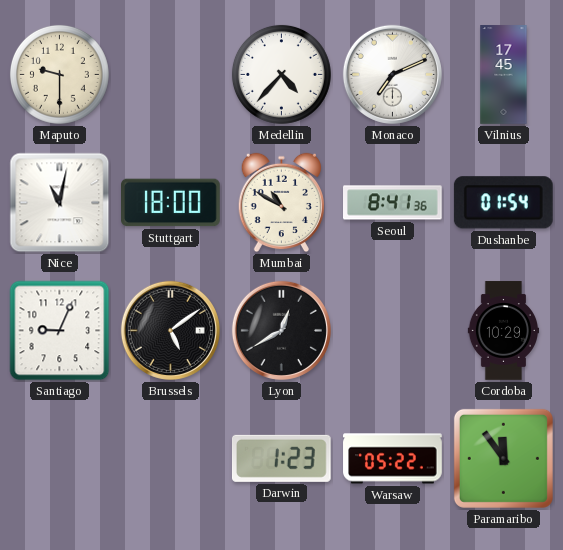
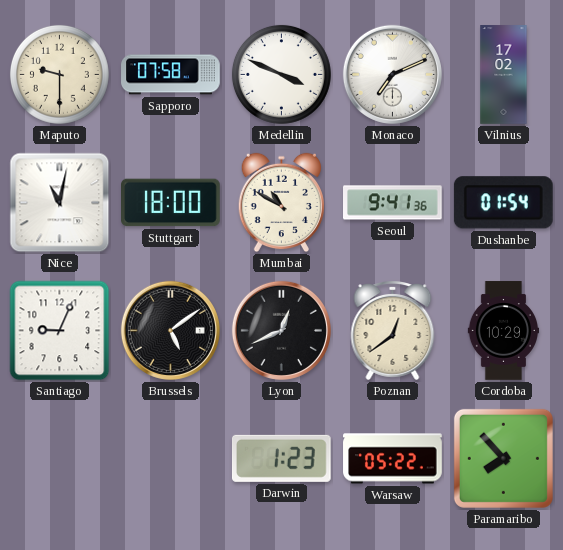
Sapporo: none -> 07:58
Medellin: 4:37 -> 3:49
Vilnius: 17:45 -> 17:02
Seoul: 8:41 -> 9:41
Lyon: 12:40 -> 12:41
Poznan: none -> 12:39
Paramaribo: 11:54 -> 7:53
